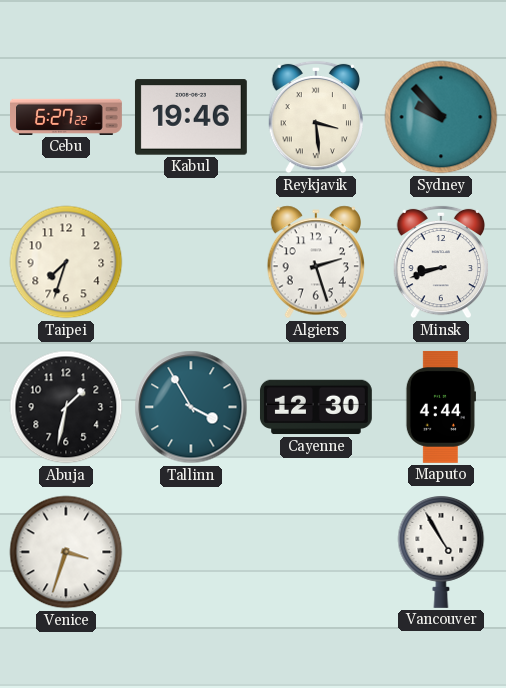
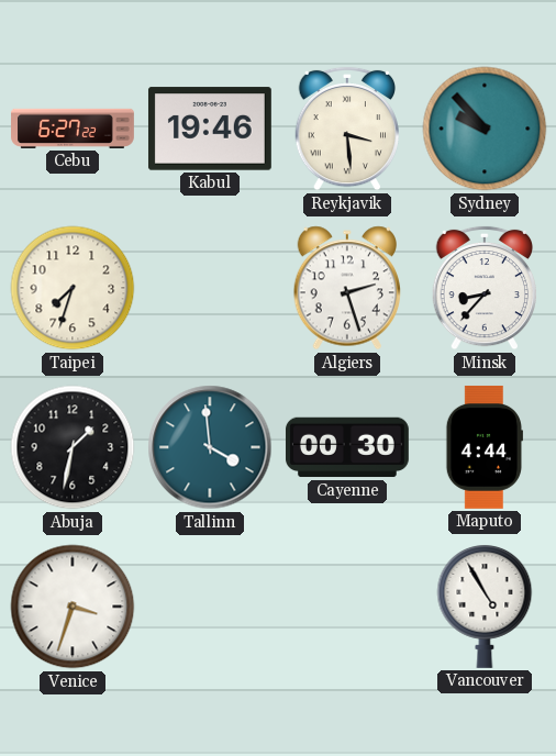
Minsk: 8:42 -> 8:37
Tallinn: 3:55 -> 3:59
Cayenne: 12:30 -> 00:30
